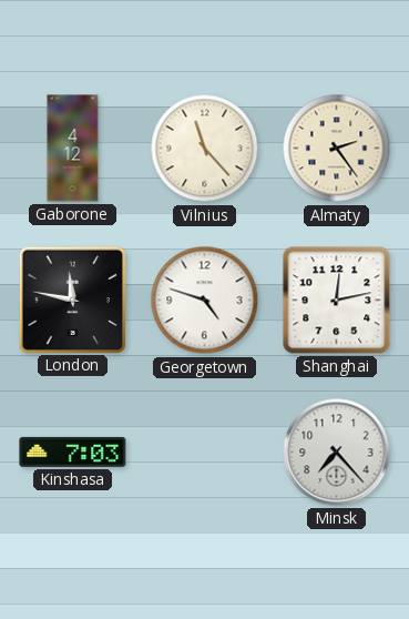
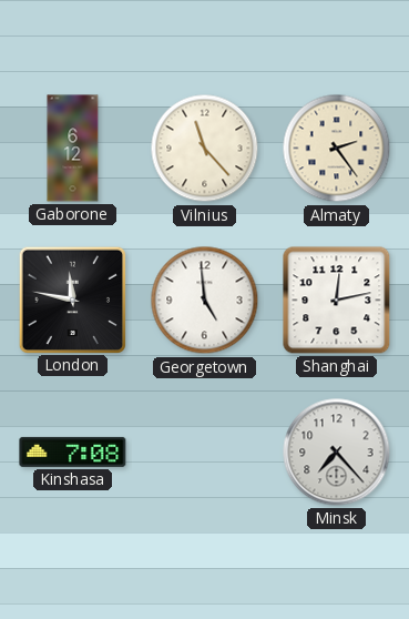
Gaborone: 4:12 -> 6:12
Georgetown: 4:48 -> 4:59
Kinshasa: 7:03 -> 7:08
